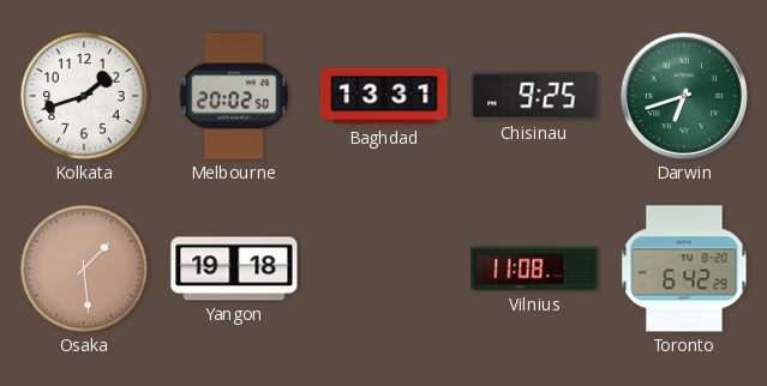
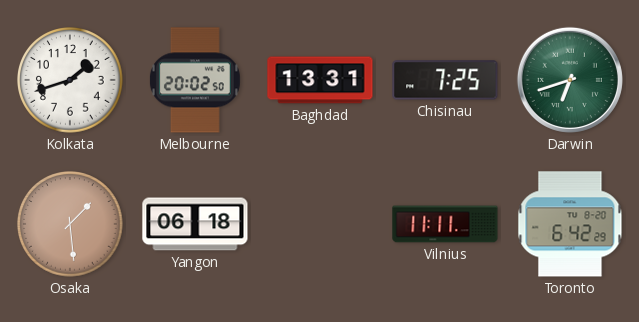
Chisinau: 9:25 -> 7:25
Yangon: 19:18 -> 06:18
Vilnius: 11:08 -> 11:11
